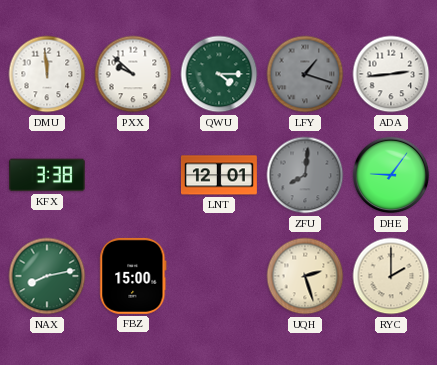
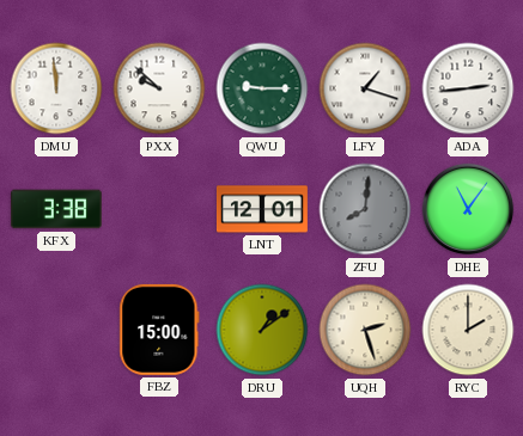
QWU: 4:15 -> 9:15
LFY dial: grey -> white
DHE: 9:06 -> 11:06
NAX: 8:13 -> none
DRU: none -> 1:09
